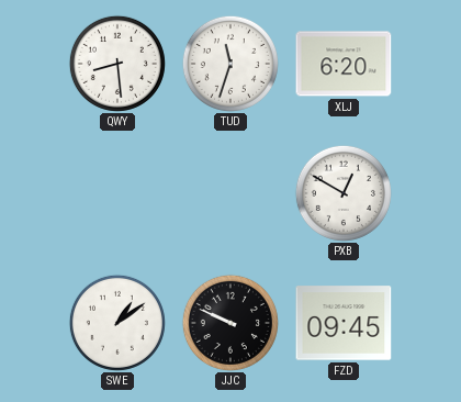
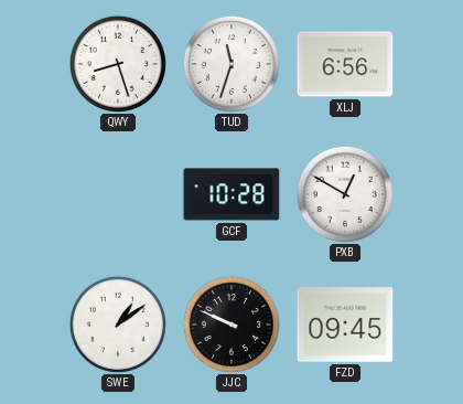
QWY: 8:29 -> 8:27
XLJ: 6:20 -> 6:56
GCF: none -> 10:28
